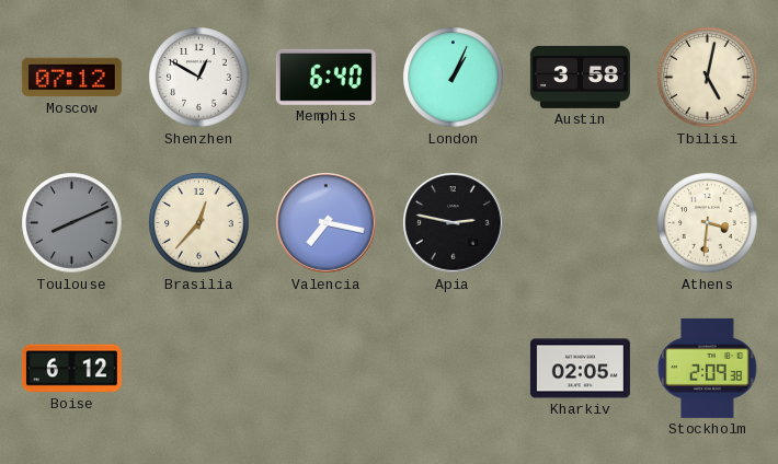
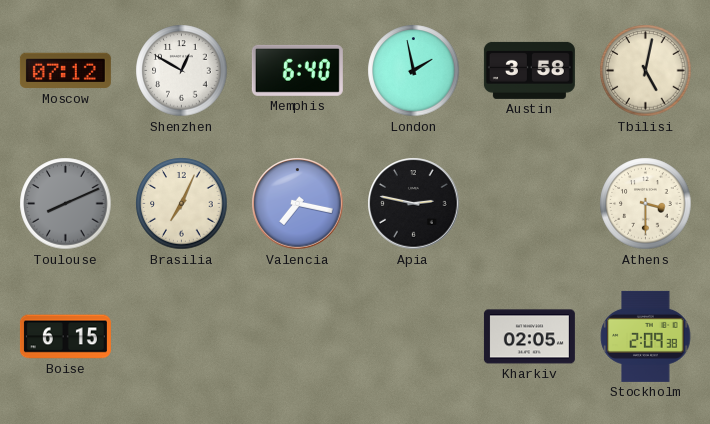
London: 1:04 -> 1:58
Brasilia: 12:37 -> 7:04
Athens: 3:31 -> 3:30
Boise: 6:12 -> 6:15
